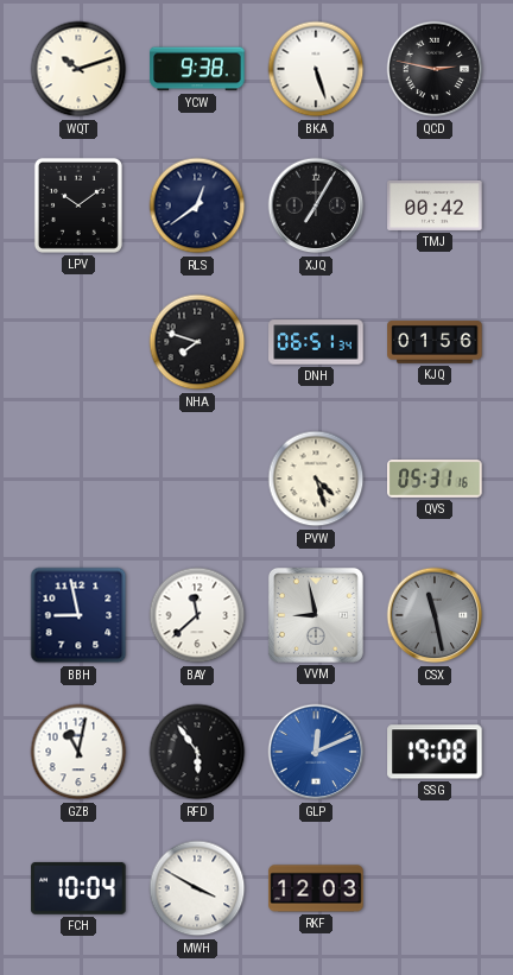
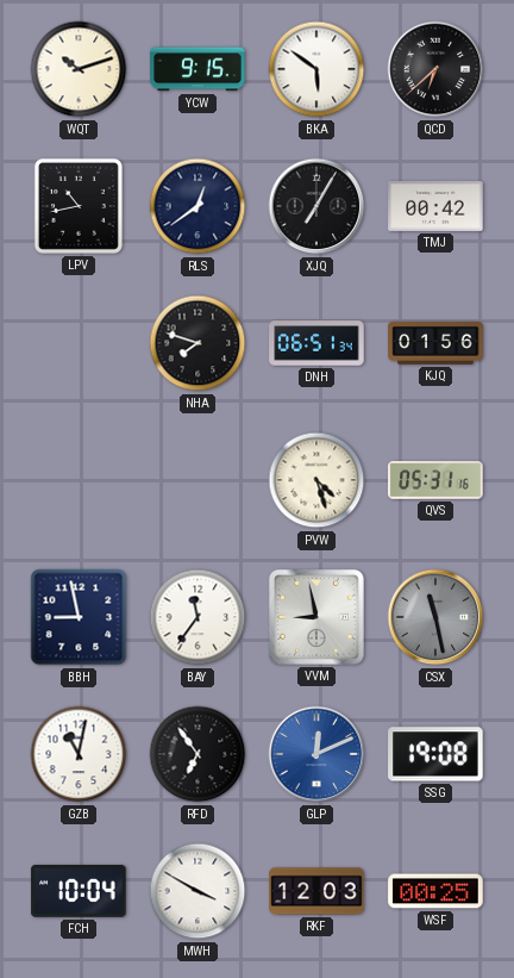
YCW: 9:38 -> 9:15
BKA: 5:27 -> 5:51
QCD: 2:47 -> 6:38
LPV: 10:09 -> 10:43
BAY: 11:38 -> 11:36
RFD: 5:54 -> 6:54
WSF: none -> 00:25
